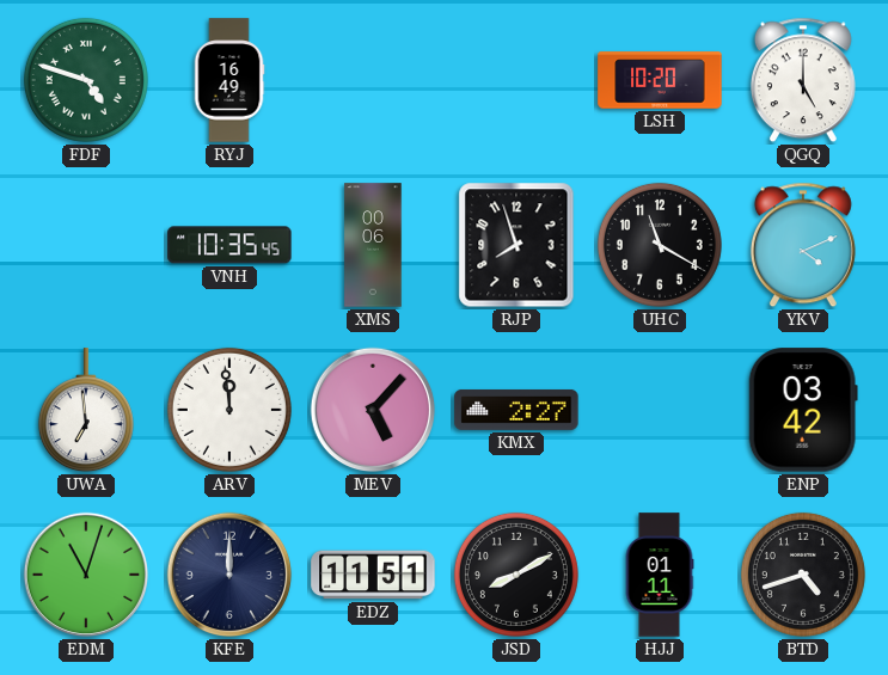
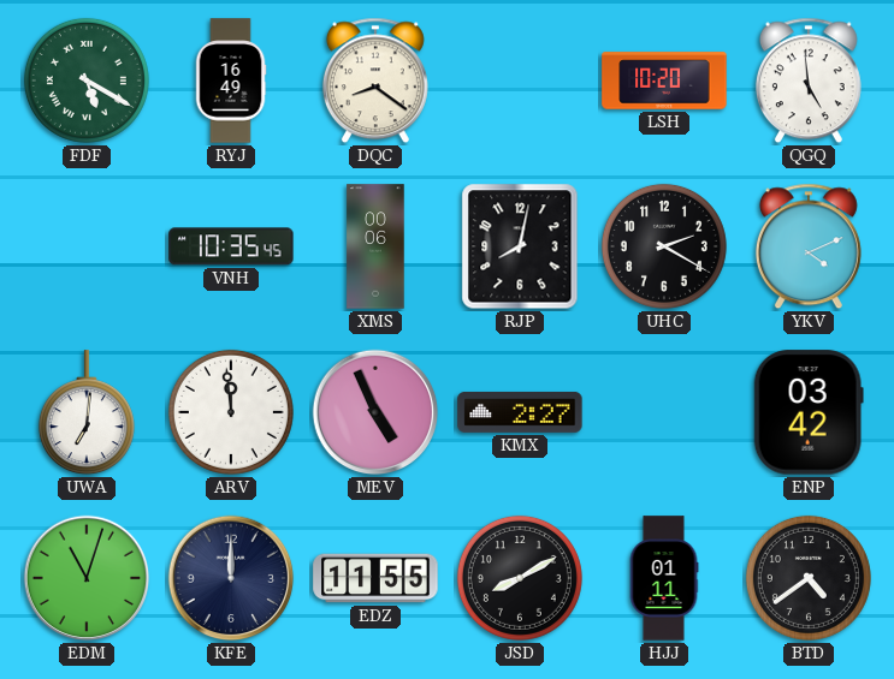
FDF: 4:48 -> 5:20
DQC: none -> 8:21
QGQ: 5:00 -> 4:59
RJP: 7:57 -> 8:02
UHC: 11:20 -> 2:20
UWA: 6:59 -> 7:01
MEV: 5:07 -> 4:56
EDZ: 11:51 -> 11:55
BTD: 4:42 -> 4:39
